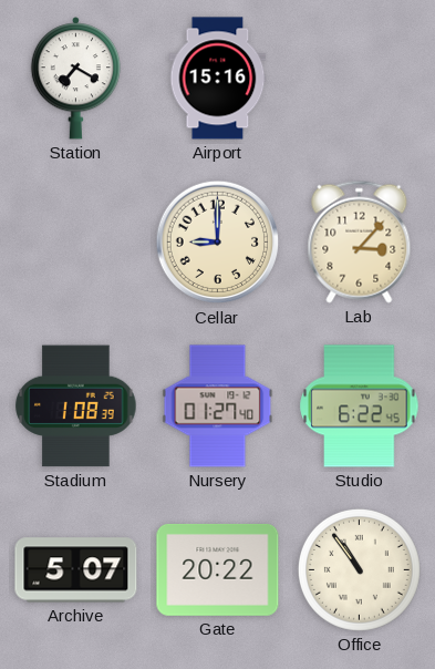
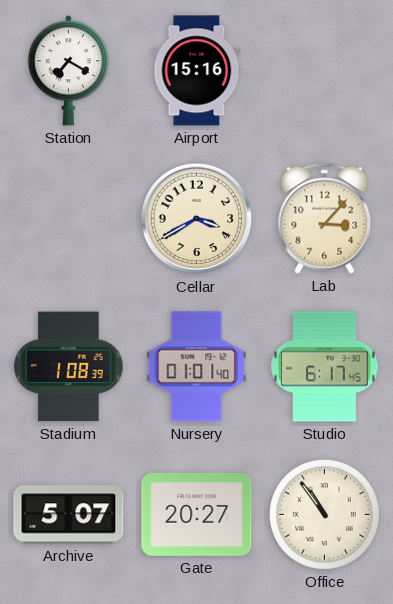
Cellar: 9:00 -> 3:40
Nursery: 01:27 -> 01:01
Studio: 6:22 -> 6:17
Gate: 20:22 -> 20:27
